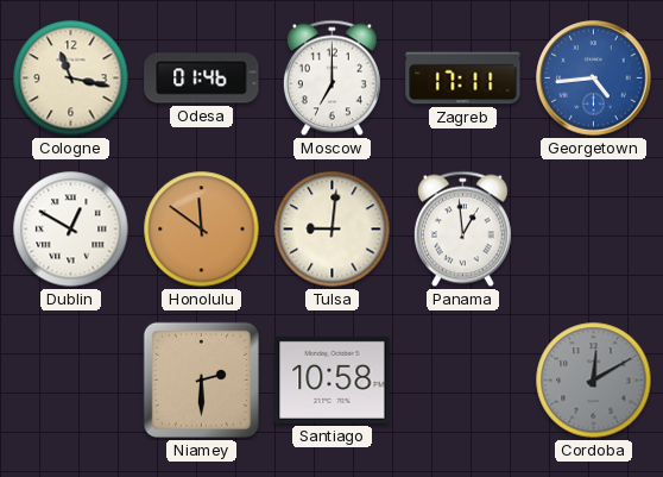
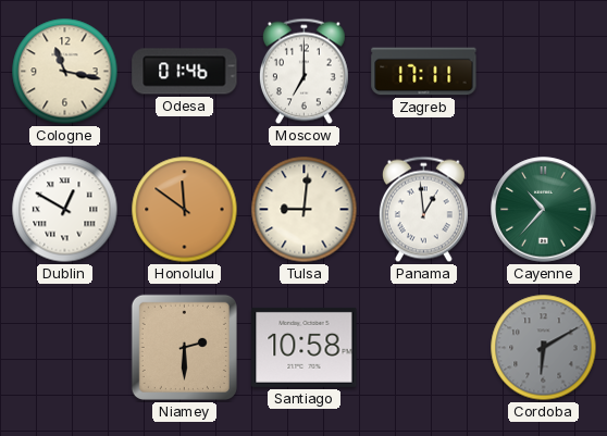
Georgetown: 4:44 -> none
Cayenne: none -> 10:37
Cordoba: 12:10 -> 6:10
